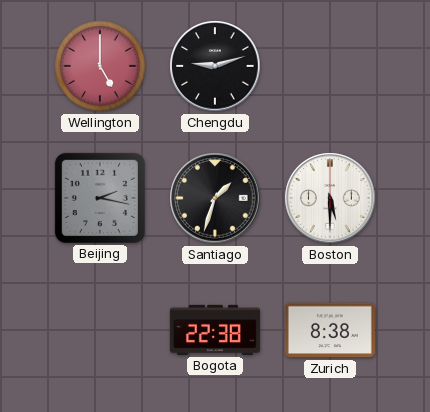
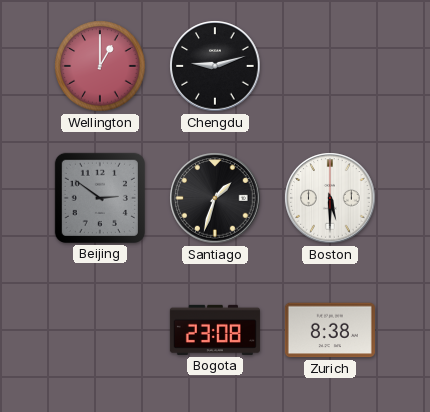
Wellington: 5:00 -> 1:00
Beijing: 2:17 -> 2:51
Bogota: 22:38 -> 23:08
